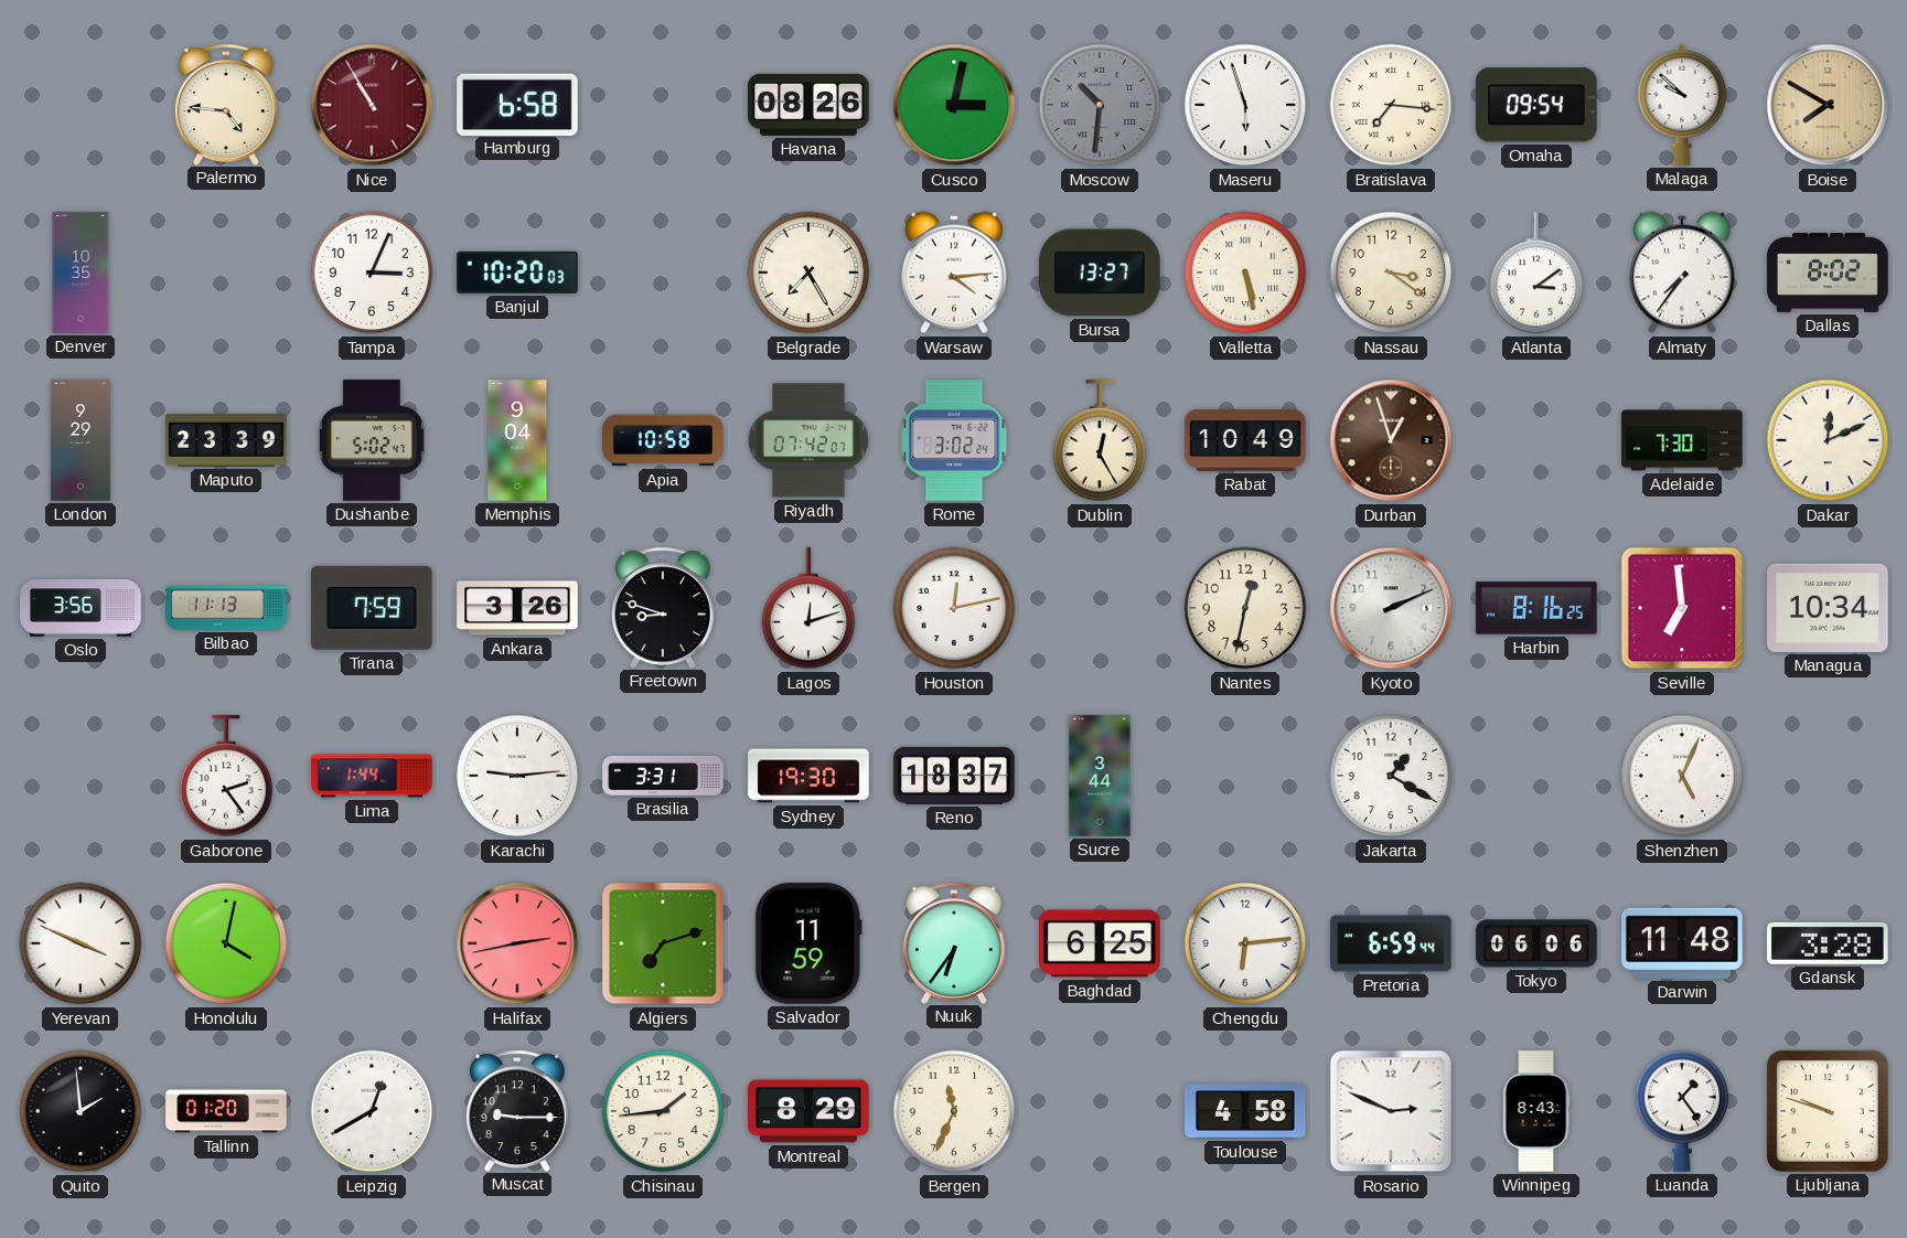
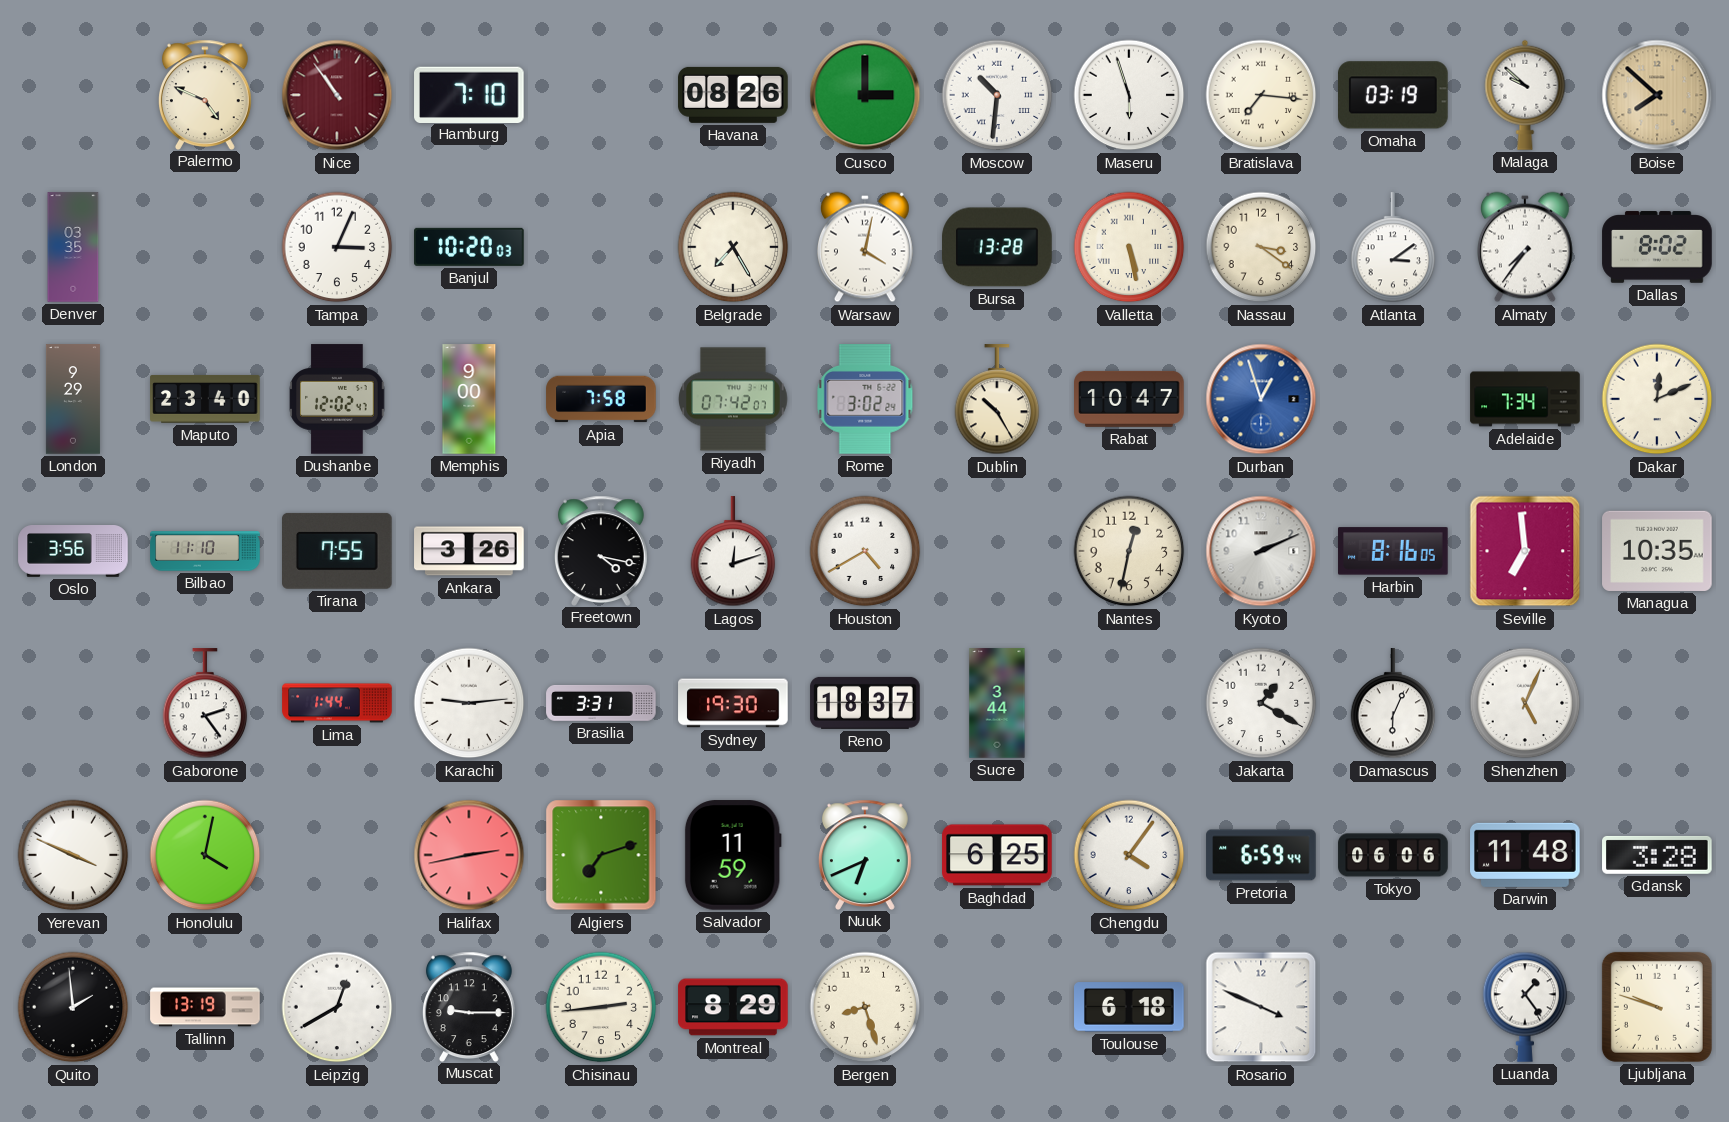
Palermo: 4:46 -> 4:49
Nice: 10:55 -> 10:54
Hamburg: 6:58 -> 7:10
Cusco: 3:02 -> 3:00
Moscow dial: grey -> white
Omaha: 09:54 -> 03:19
Boise: 7:50 -> 7:52
Denver: 10:35 -> 03:35
Warsaw: 4:14 -> 4:02
Bursa: 13:27 -> 13:28
Maputo: 23:39 -> 23:40
Dushanbe: 5:02 -> 12:02
Memphis: 9:04 -> 9:00
Apia: 10:58 -> 7:58
Dublin: 12:25 -> 10:25
Rabat: 10:49 -> 10:47
Durban dial: brown -> blue
Adelaide: 7:30 -> 7:34
Bilbao: 11:13 -> 11:10
Tirana: 7:59 -> 7:55
Freetown: 8:48 -> 4:17
Houston: 12:13 -> 4:40
Harbin: 8:16:25 -> 8:16:05
Managua: 10:34 -> 10:35
Damascus: none -> 6:04
Nuuk: 6:36 -> 6:41
Chengdu: 6:14 -> 4:06
Tallinn: 01:20 -> 13:19
Chisinau: 1:44 -> 2:44
Bergen: 11:34 -> 8:27
Toulouse: 4:58 -> 6:18
Rosario: 2:49 -> 3:49
Winnipeg: 8:43 -> none
